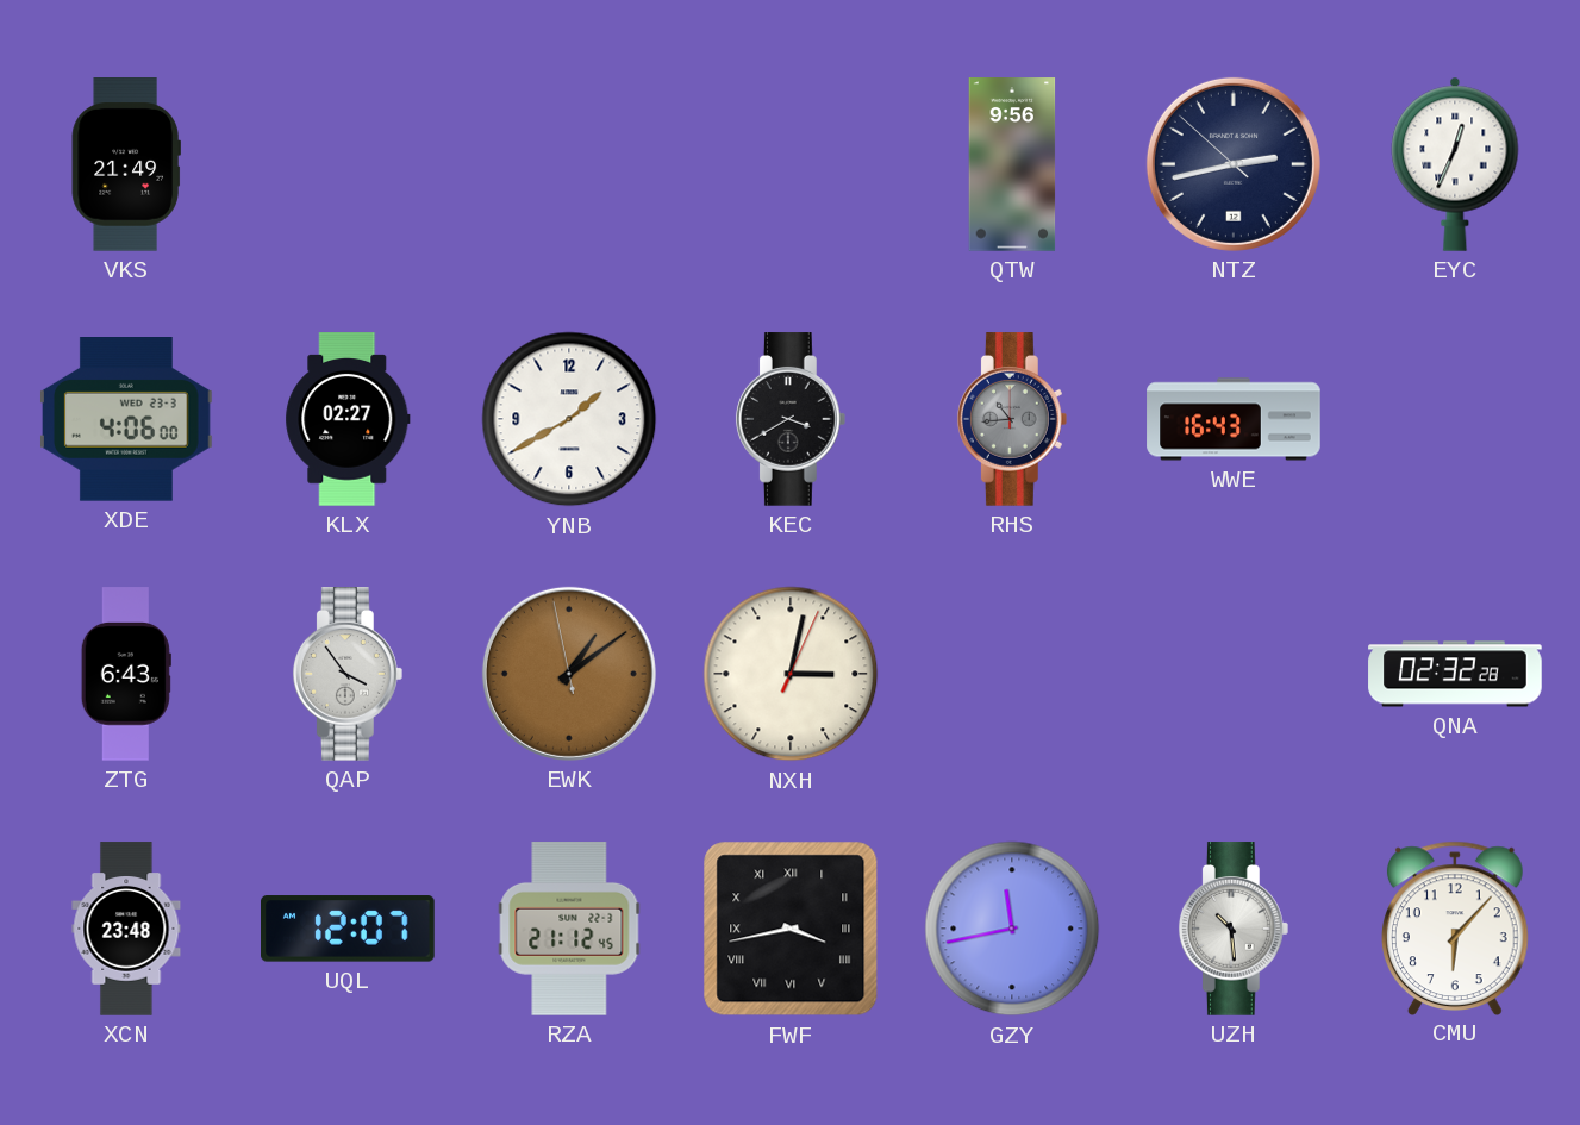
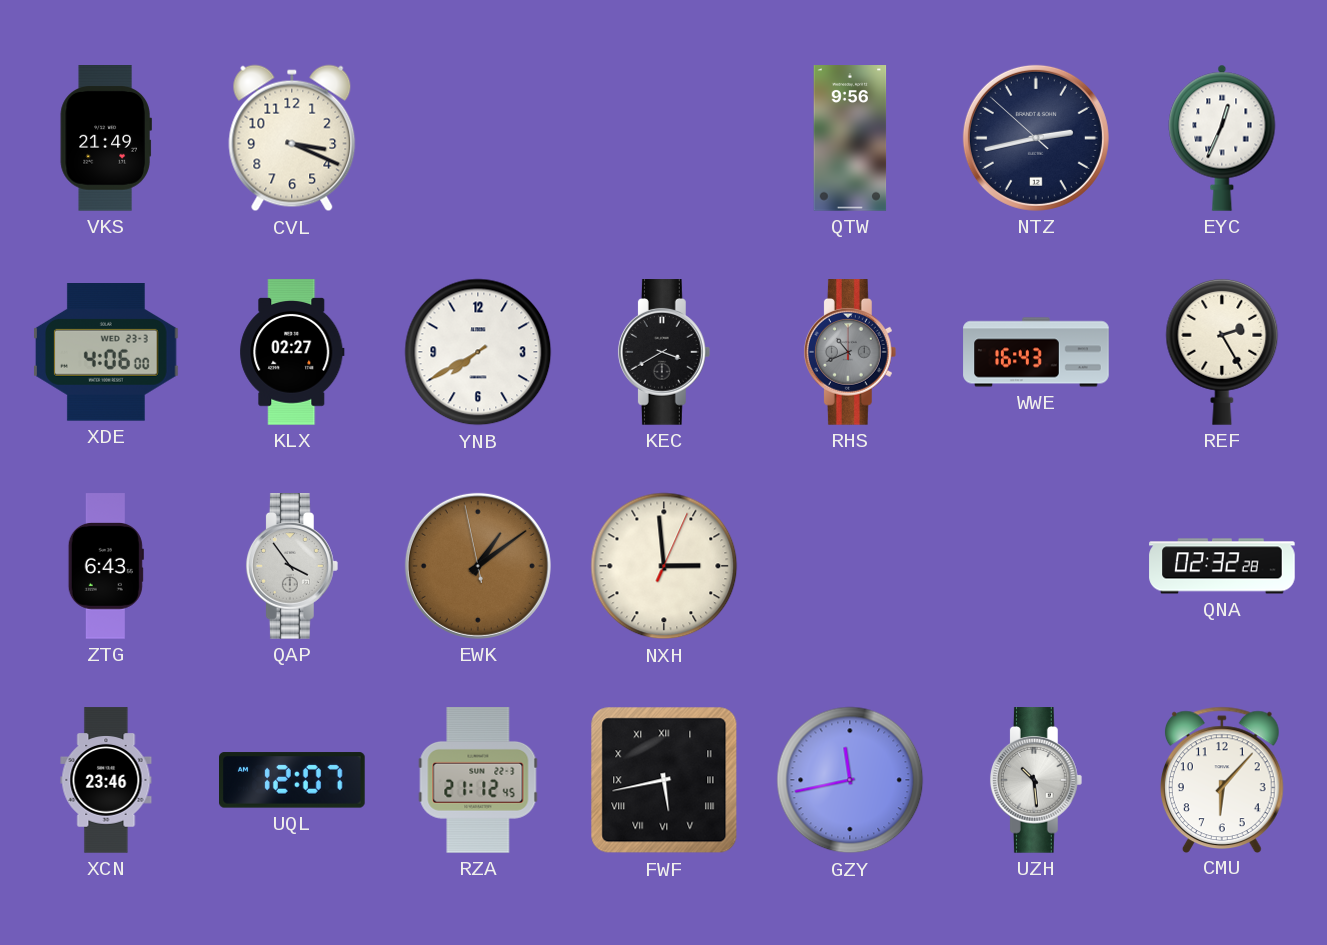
CVL: none -> 3:19
YNB: 1:40 -> 7:40
RHS: 10:44 -> 10:41
REF: none -> 2:25
NXH: 3:02 -> 2:59
XCN: 23:48 -> 23:46
FWF: 3:43 -> 5:43
